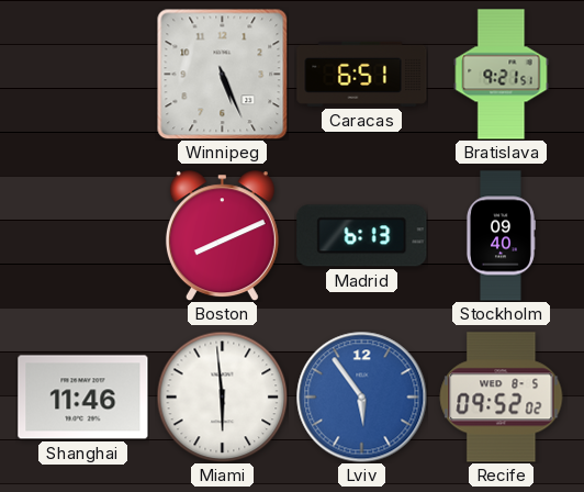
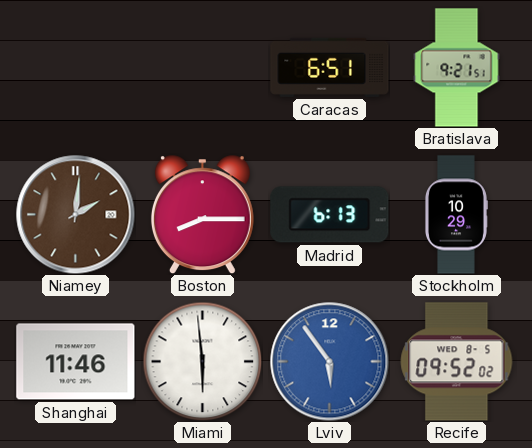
Winnipeg: 5:26 -> none
Niamey: none -> 2:01
Boston: 8:11 -> 8:15
Stockholm: 09:40 -> 10:29
